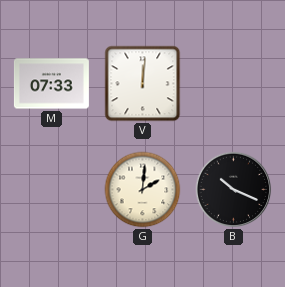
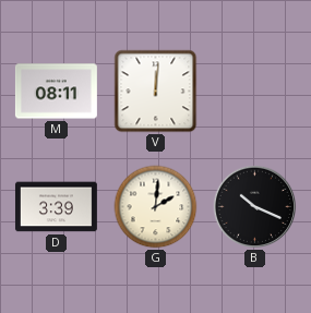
M: 07:33 -> 08:11
D: none -> 3:39
